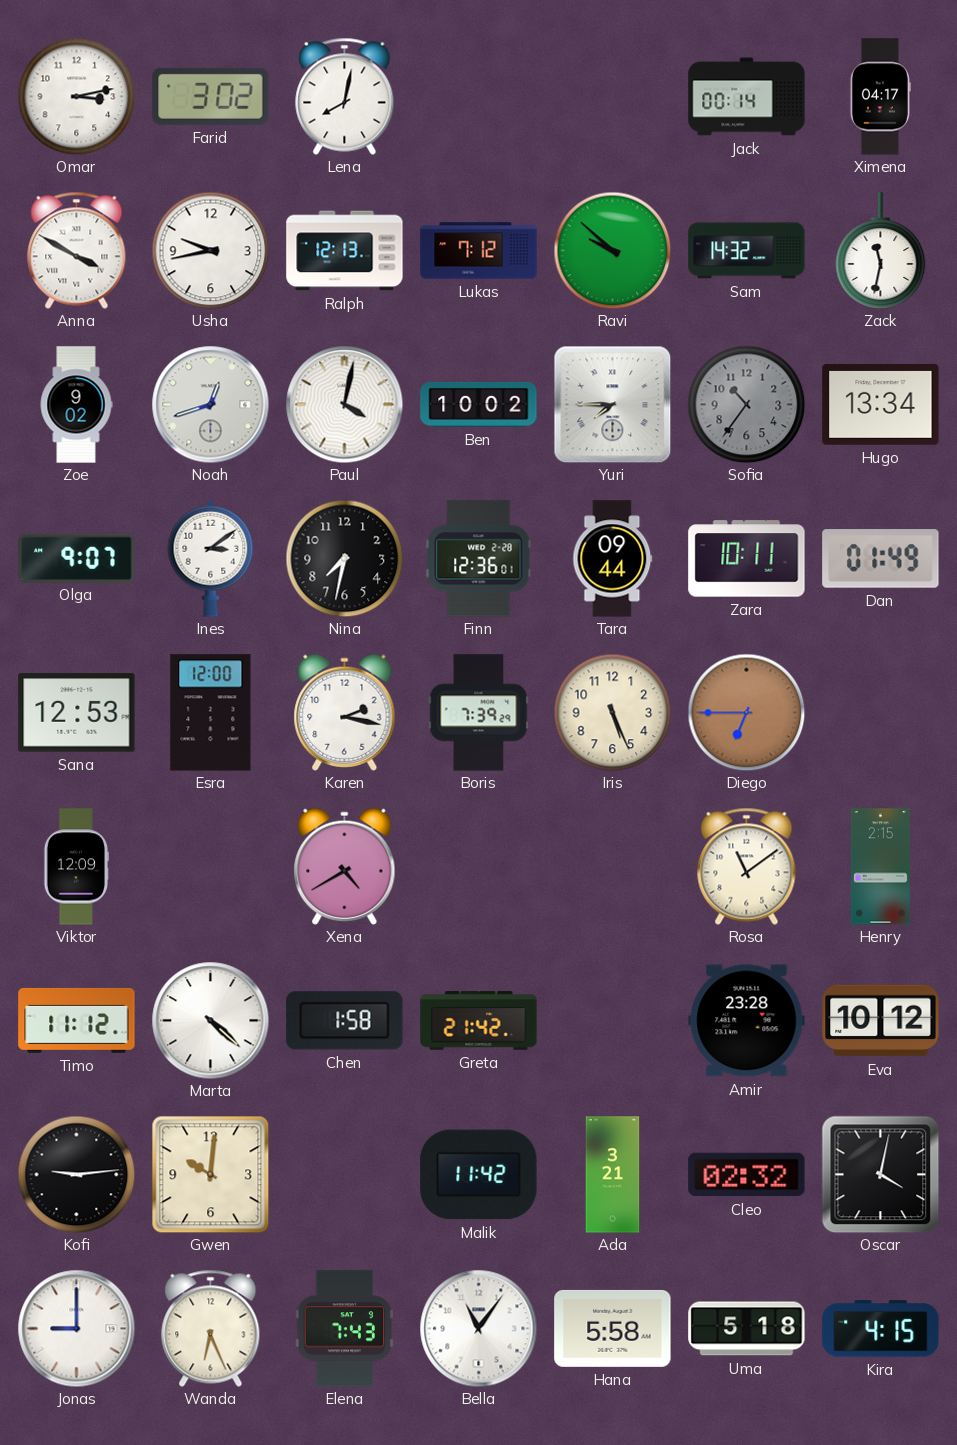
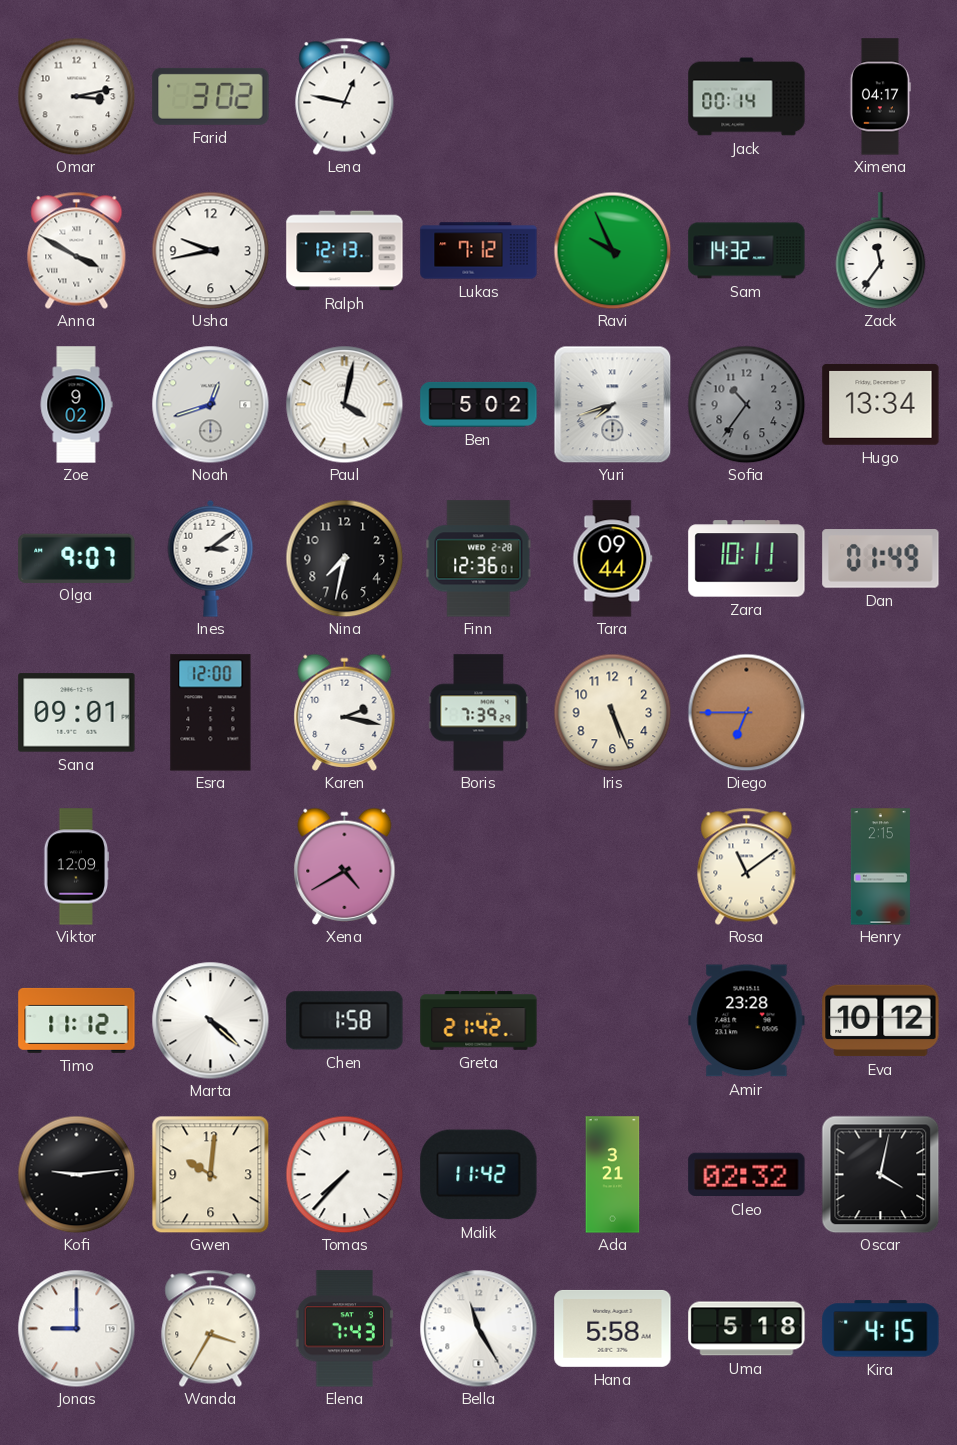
Lena: 8:02 -> 12:47
Ravi: 9:52 -> 9:56
Zack: 11:32 -> 11:36
Ben: 10:02 -> 5:02
Yuri: 7:45 -> 7:42
Sana: 12:53 -> 09:01
Tomas: none -> 7:37
Wanda: 6:26 -> 3:35
Bella: 11:06 -> 11:25
